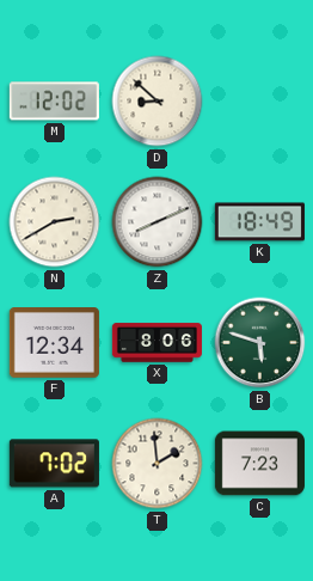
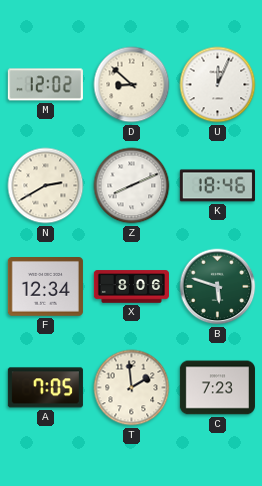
U: none -> 12:04
K: 18:49 -> 18:46
A: 7:02 -> 7:05
